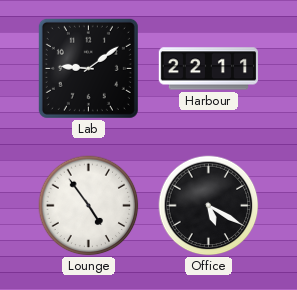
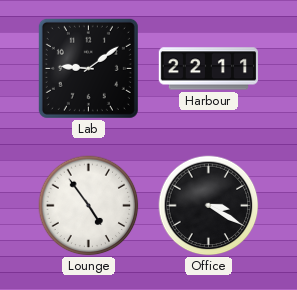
Office: 5:20 -> 3:20
